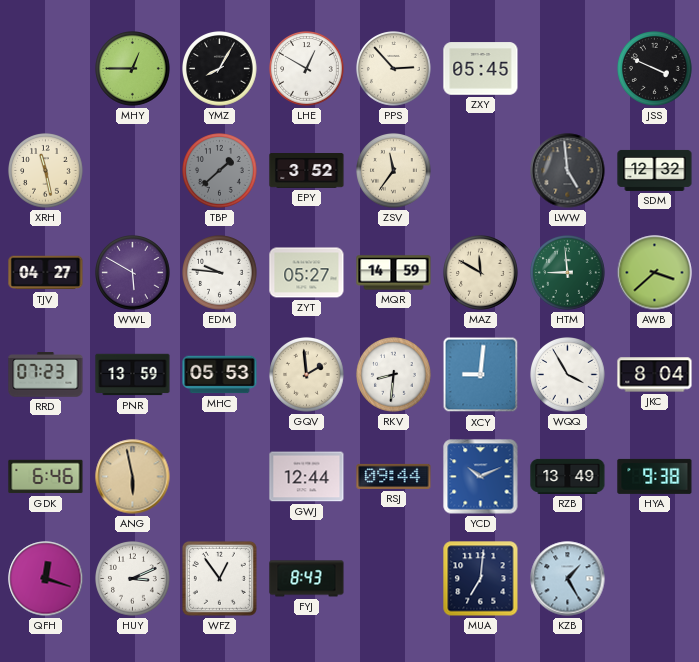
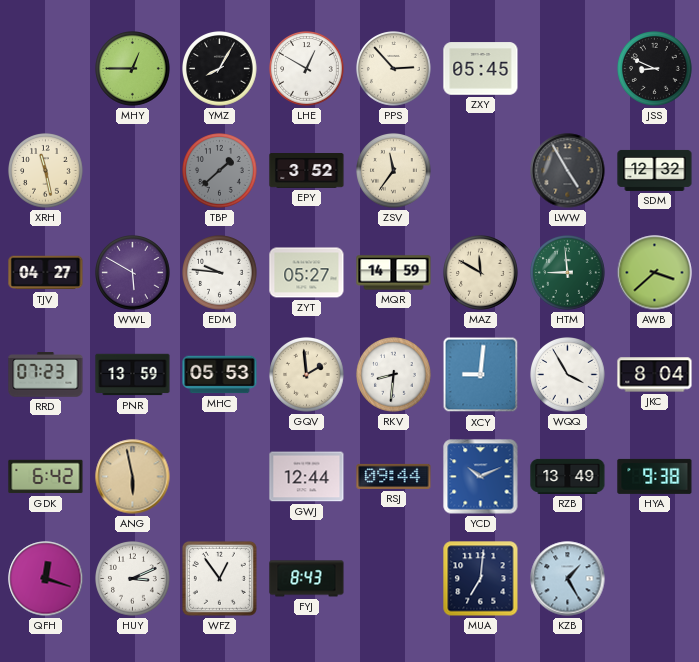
JSS: 3:49 -> 8:49
LWW: 4:59 -> 4:55
GDK: 6:46 -> 6:42
